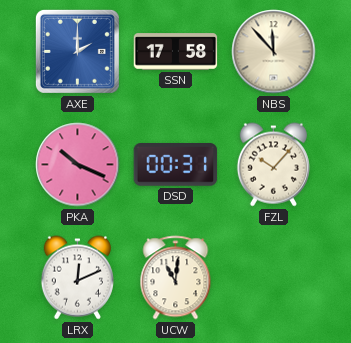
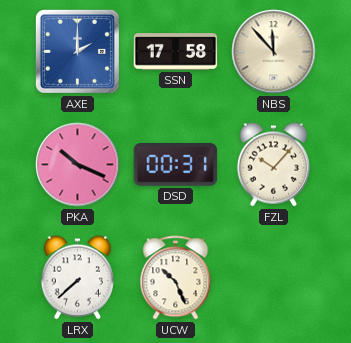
LRX: 12:11 -> 7:38
UCW: 11:01 -> 10:26
